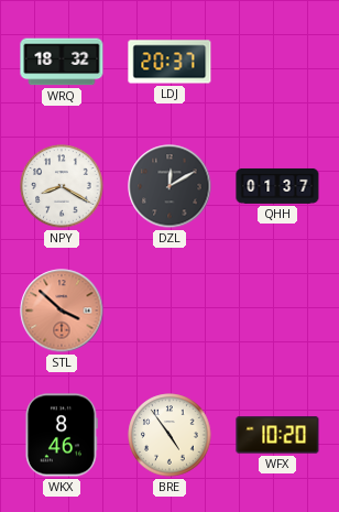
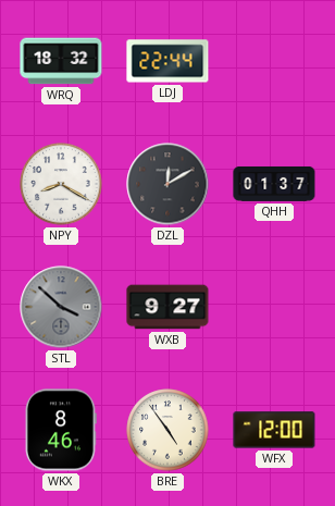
LDJ: 20:37 -> 22:44
STL dial: salmon -> grey
WXB: none -> 9:27
WFX: 10:20 -> 12:00
